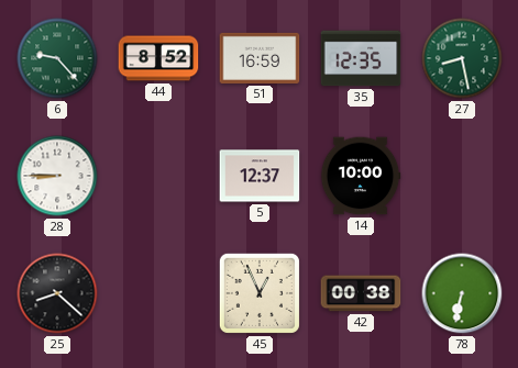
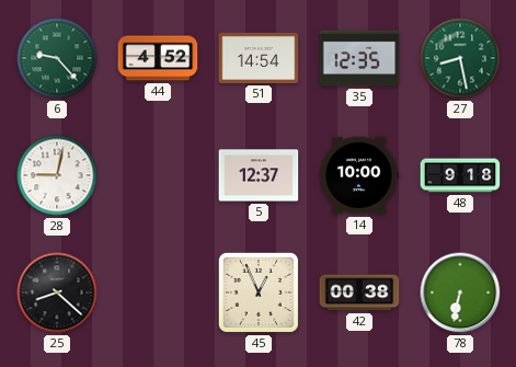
44: 8:52 -> 4:52
51: 16:59 -> 14:54
28: 8:45 -> 9:02
48: none -> 9:18
